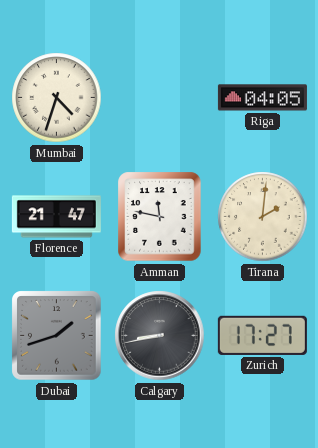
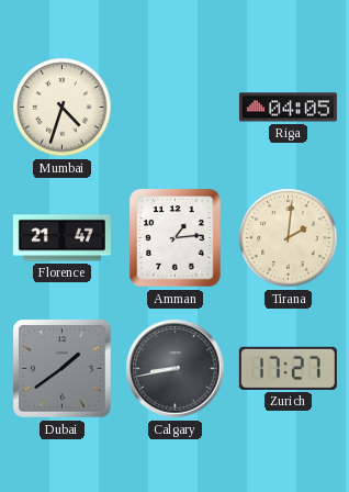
Amman: 11:47 -> 1:14
Dubai: 1:42 -> 1:39
